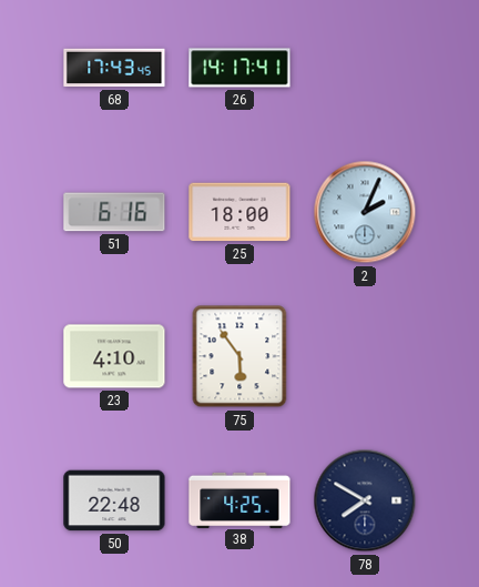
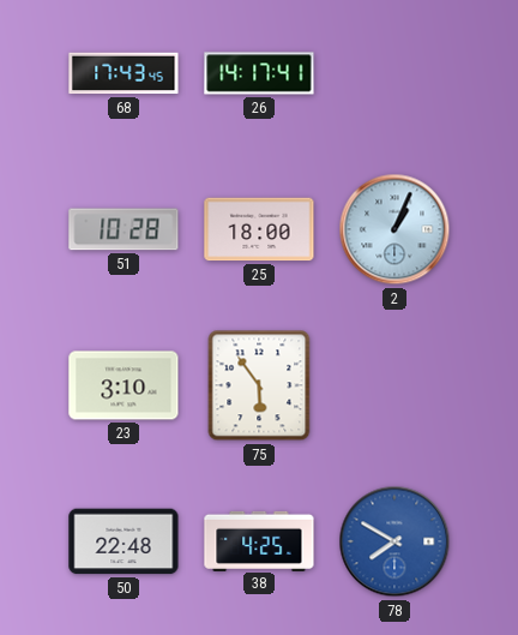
51: 6:16 -> 10:28
2: 2:04 -> 1:04
23: 4:10 -> 3:10
78 dial: navy -> blue
